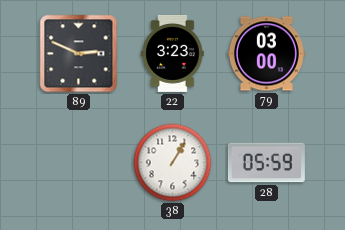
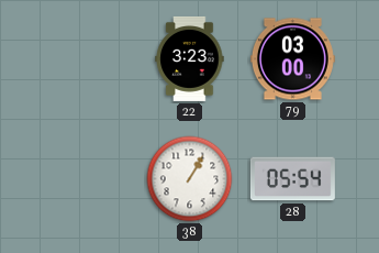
89: 2:49 -> none
28: 05:59 -> 05:54
